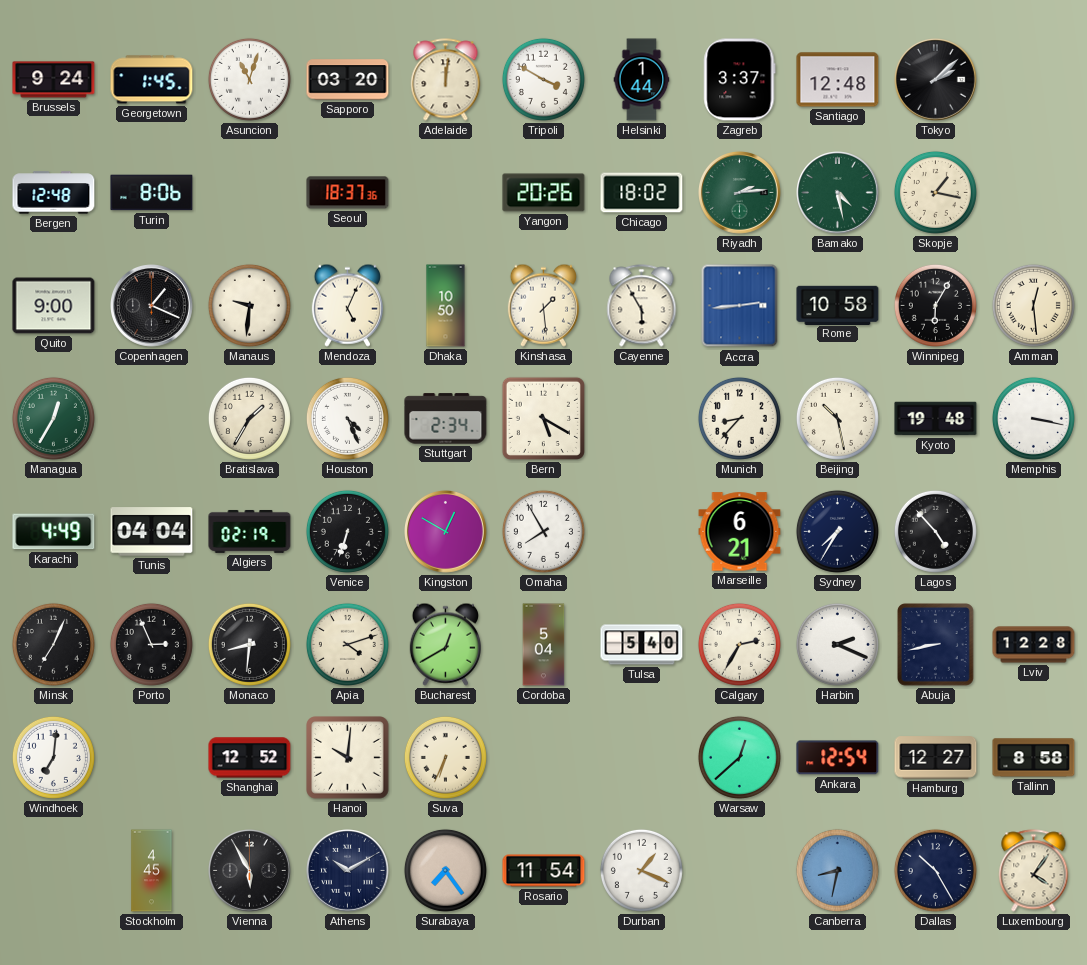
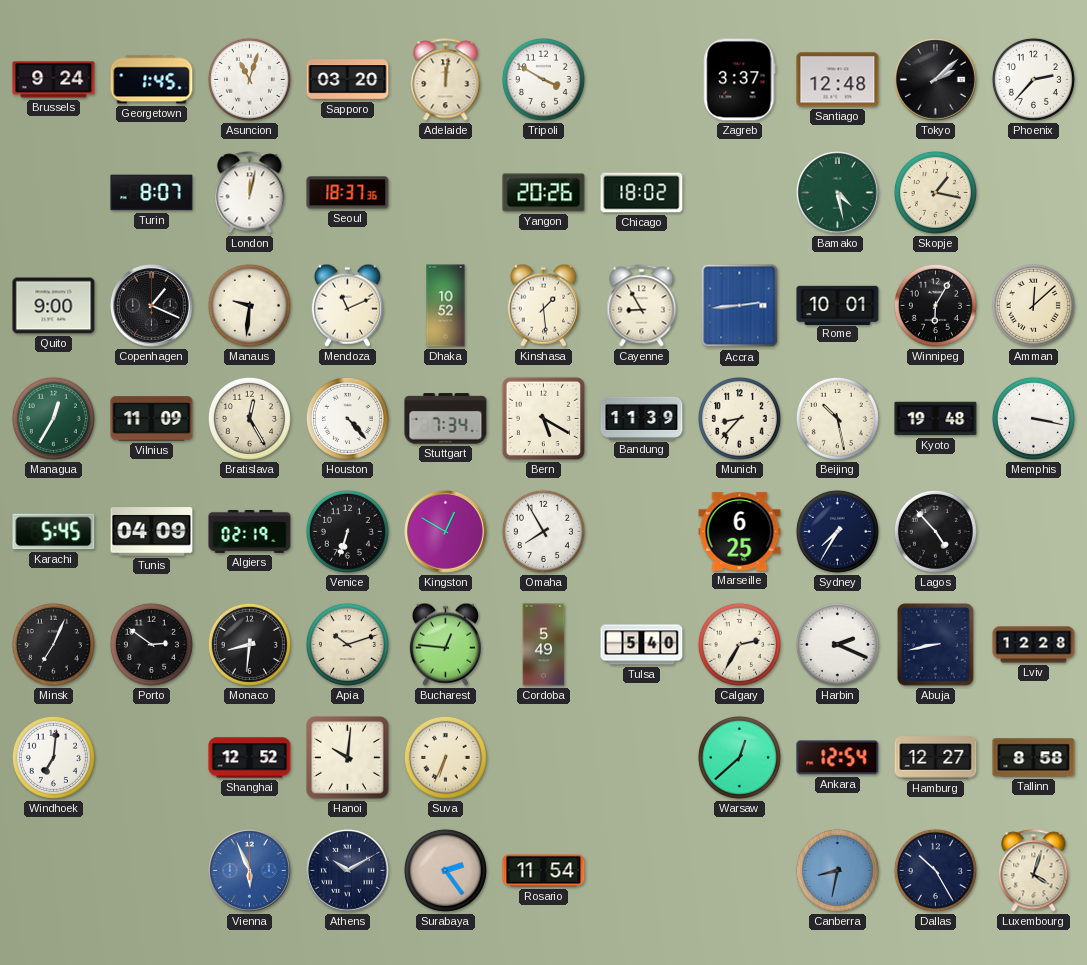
Helsinki: 1:44 -> none
Phoenix: none -> 2:37
Bergen: 12:48 -> none
Turin: 8:06 -> 8:07
London: none -> 12:02
Riyadh: 2:14 -> none
Mendoza: 5:04 -> 11:11
Dhaka: 10:50 -> 10:52
Cayenne: 5:55 -> 8:55
Rome: 10:58 -> 10:01
Amman: 12:29 -> 12:08
Vilnius: none -> 11:09
Bratislava: 1:35 -> 12:25
Houston: 4:26 -> 4:23
Stuttgart: 2:34 -> 7:34
Bandung: none -> 11:39
Karachi: 4:49 -> 5:45
Tunis: 04:04 -> 04:09
Marseille: 6:21 -> 6:25
Porto: 2:56 -> 2:51
Apia: 4:12 -> 10:12
Bucharest: 12:40 -> 12:46
Cordoba: 5:04 -> 5:49
Stockholm: 4:45 -> none
Vienna: 5:55 -> 5:56
Vienna dial: black -> blue
Surabaya: 7:24 -> 2:24
Durban: 1:19 -> none
Luxembourg: 4:06 -> 4:03
